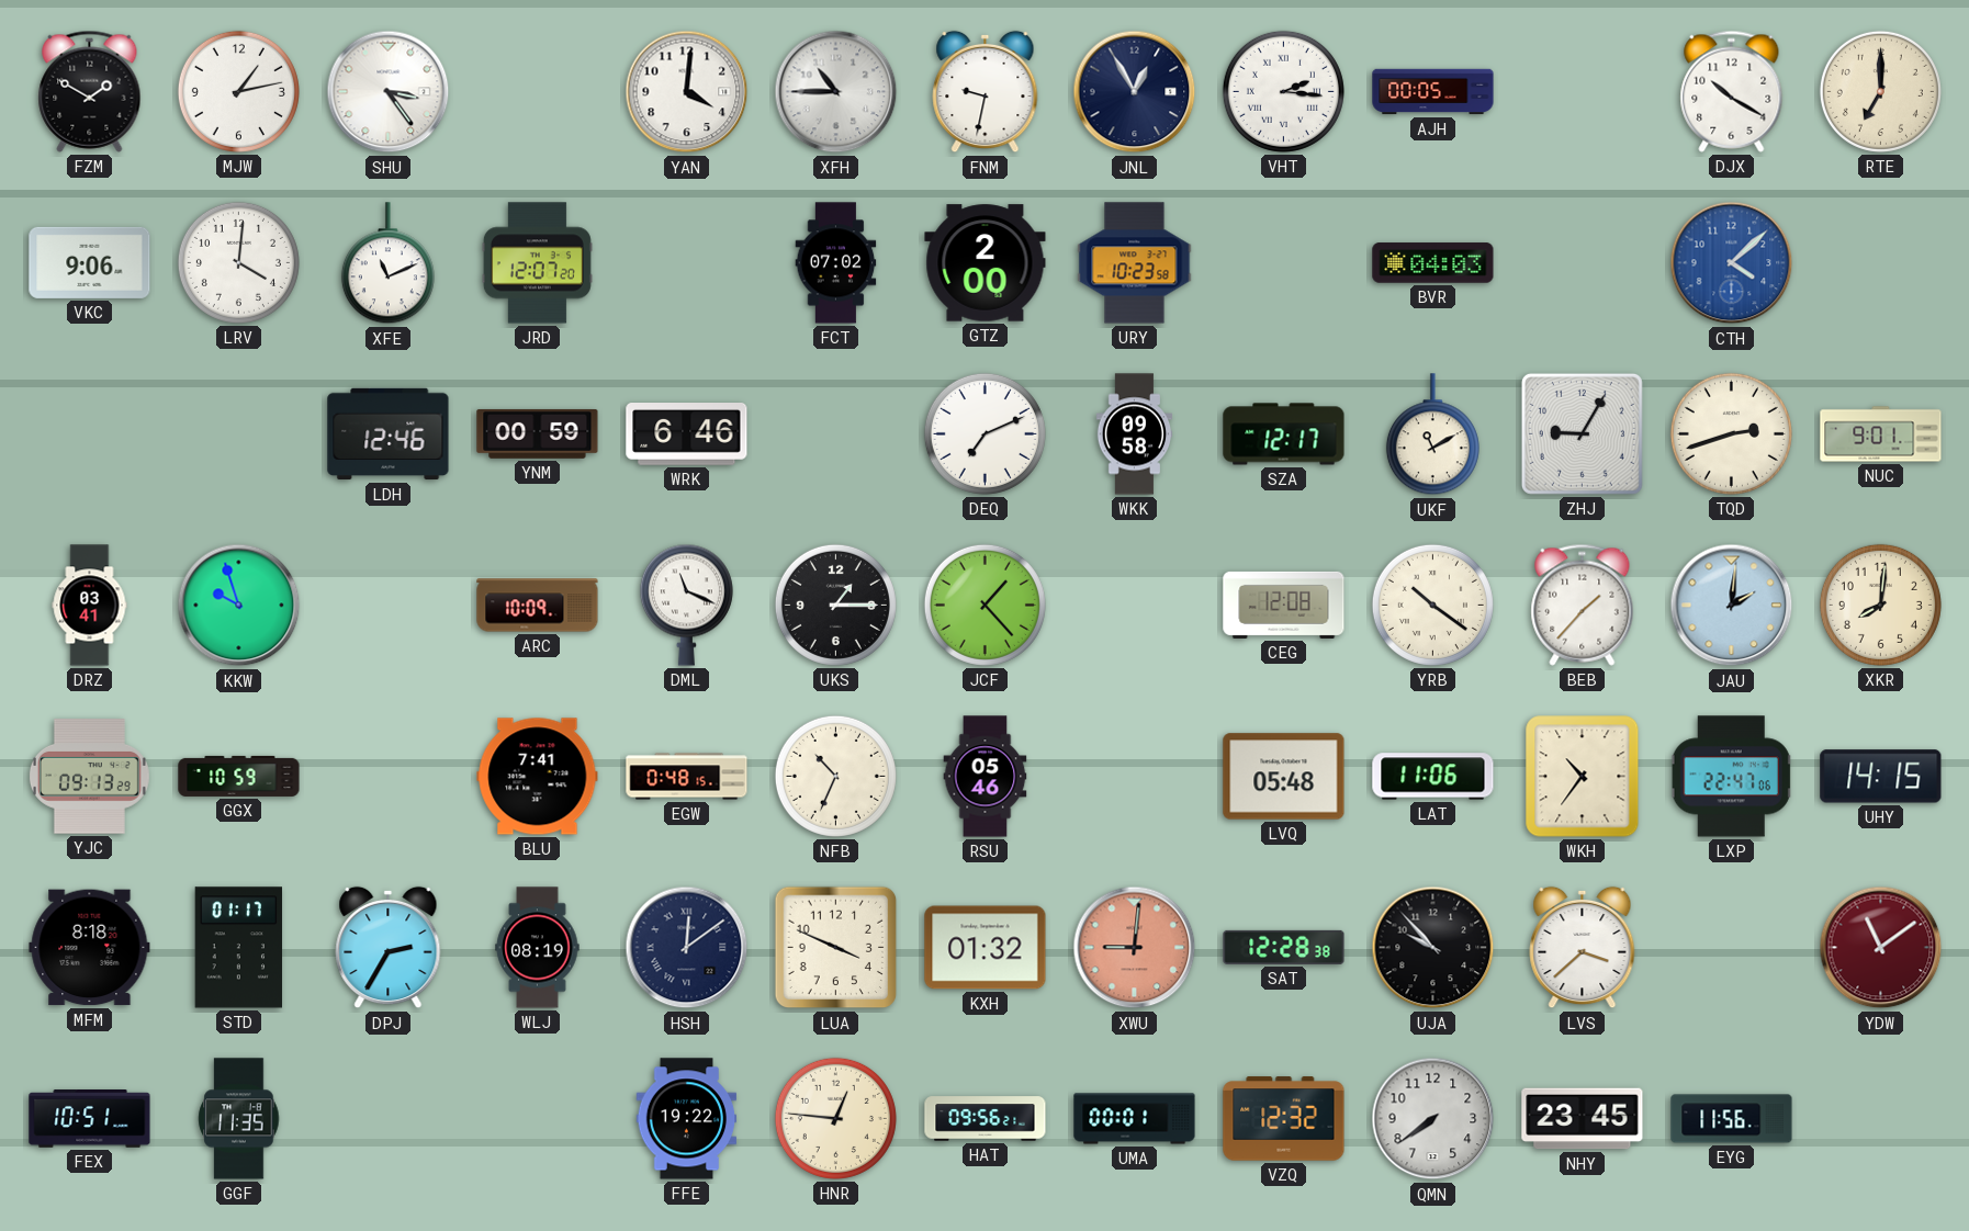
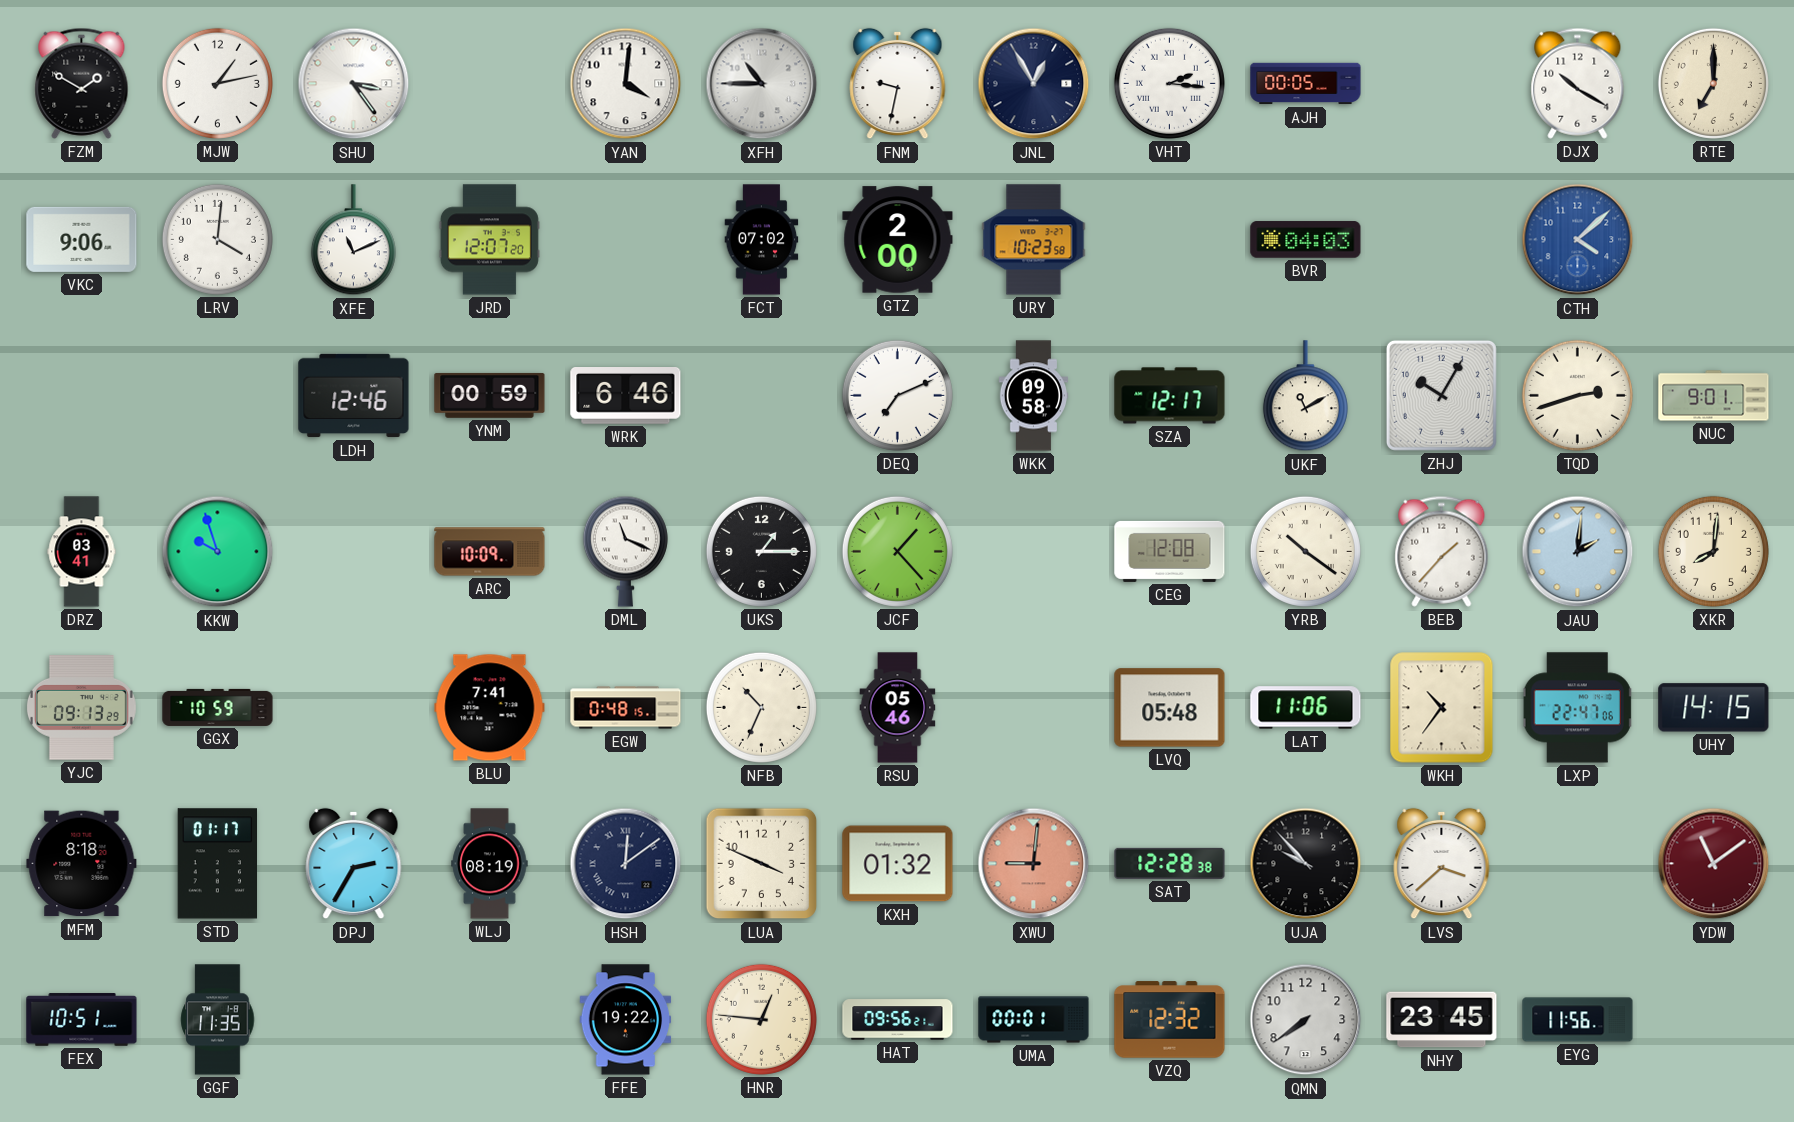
ZHJ: 9:05 -> 10:05
